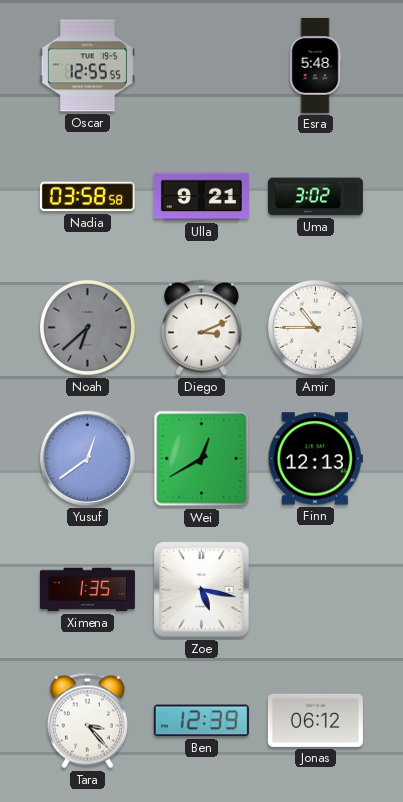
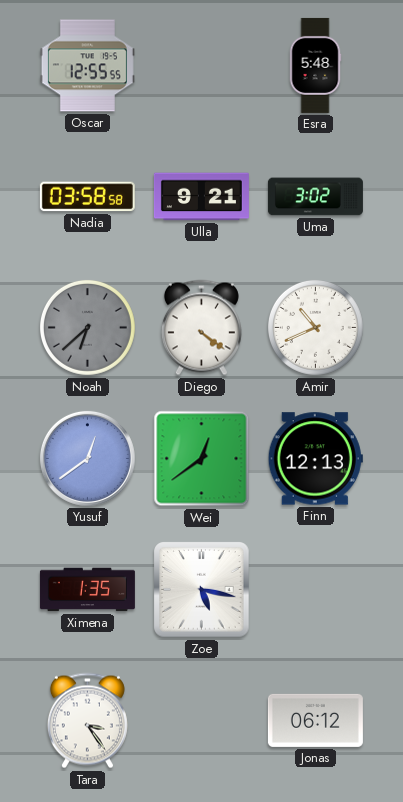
Diego: 3:11 -> 4:21
Amir: 10:45 -> 10:41
Wei: 12:40 -> 12:39
Tara: 3:23 -> 3:24
Ben: 12:39 -> none
